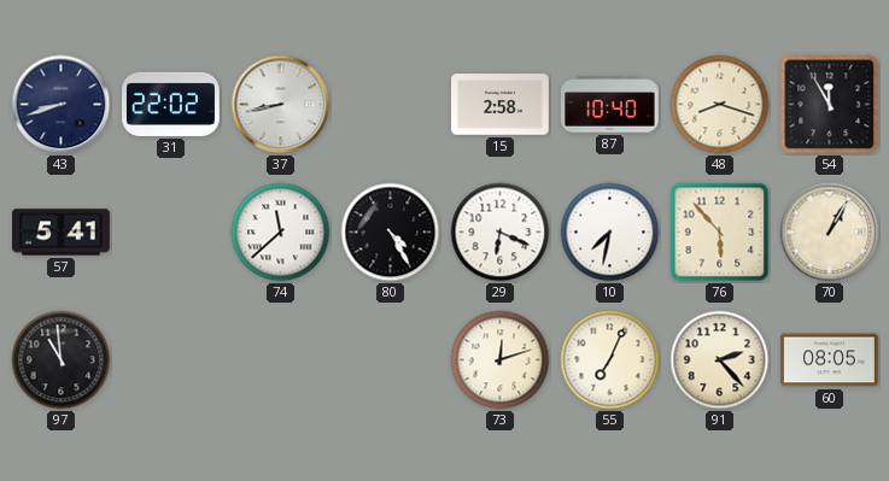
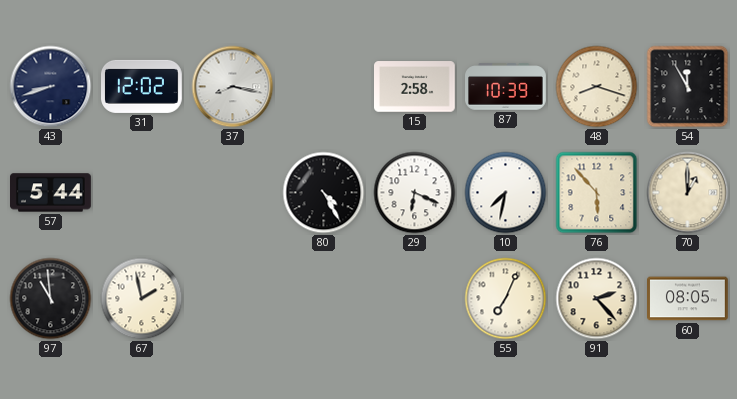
31: 22:02 -> 12:02
37: 8:43 -> 8:17
87: 10:40 -> 10:39
57: 5:41 -> 5:44
74: 11:38 -> none
70: 1:05 -> 1:00
67: none -> 1:58
73: 12:12 -> none
